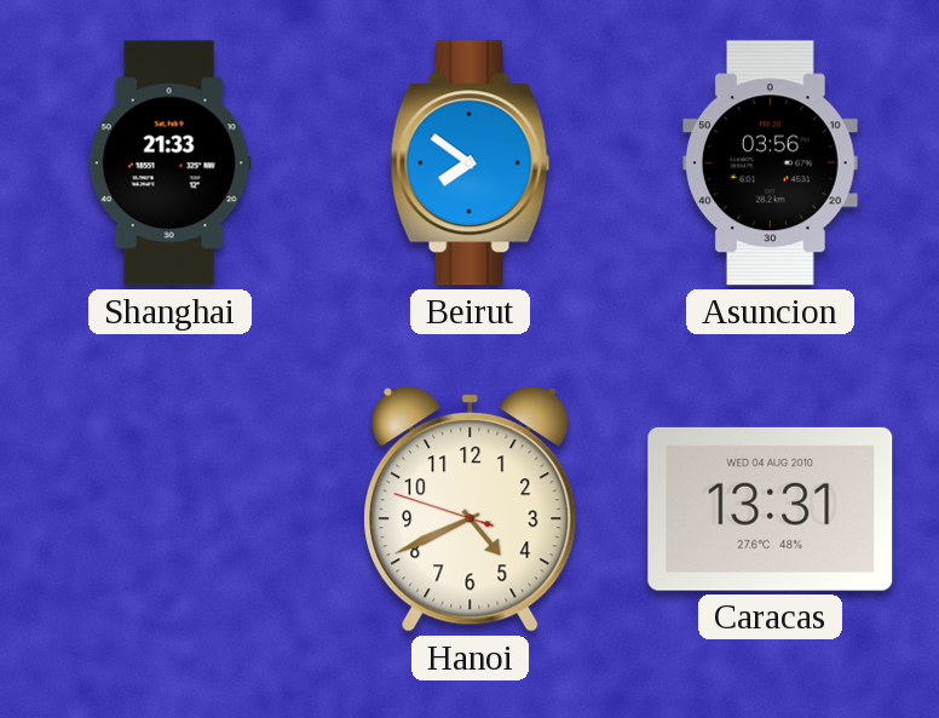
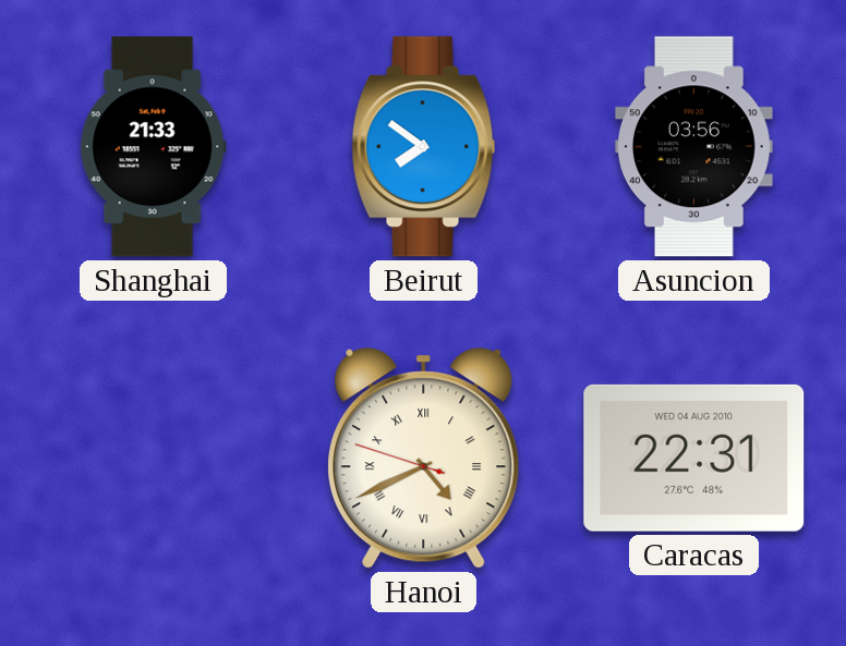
Hanoi numerals: Arabic -> Roman
Caracas: 13:31 -> 22:31
